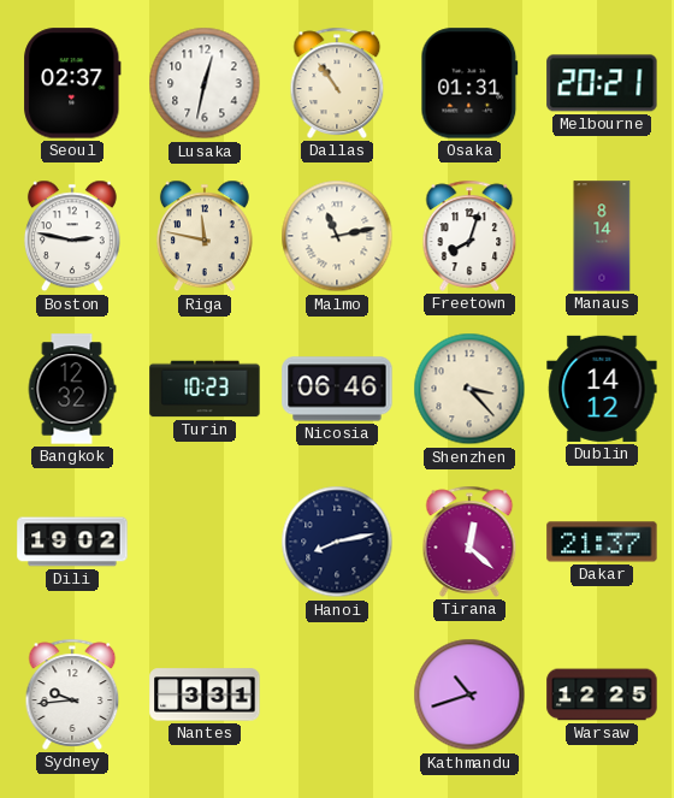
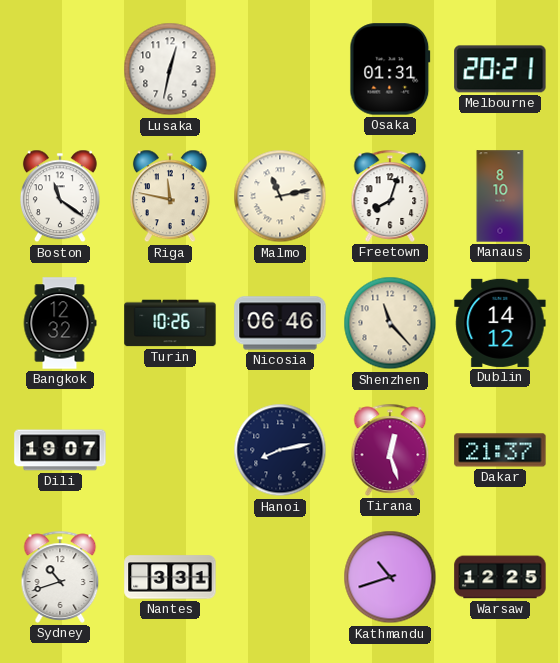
Seoul: 02:37 -> none
Dallas: 10:54 -> none
Boston: 2:47 -> 11:21
Manaus: 8:14 -> 8:10
Turin: 10:23 -> 10:26
Shenzhen: 3:23 -> 11:23
Dili: 19:02 -> 19:07
Tirana: 12:22 -> 12:27
Sydney: 9:44 -> 10:42
